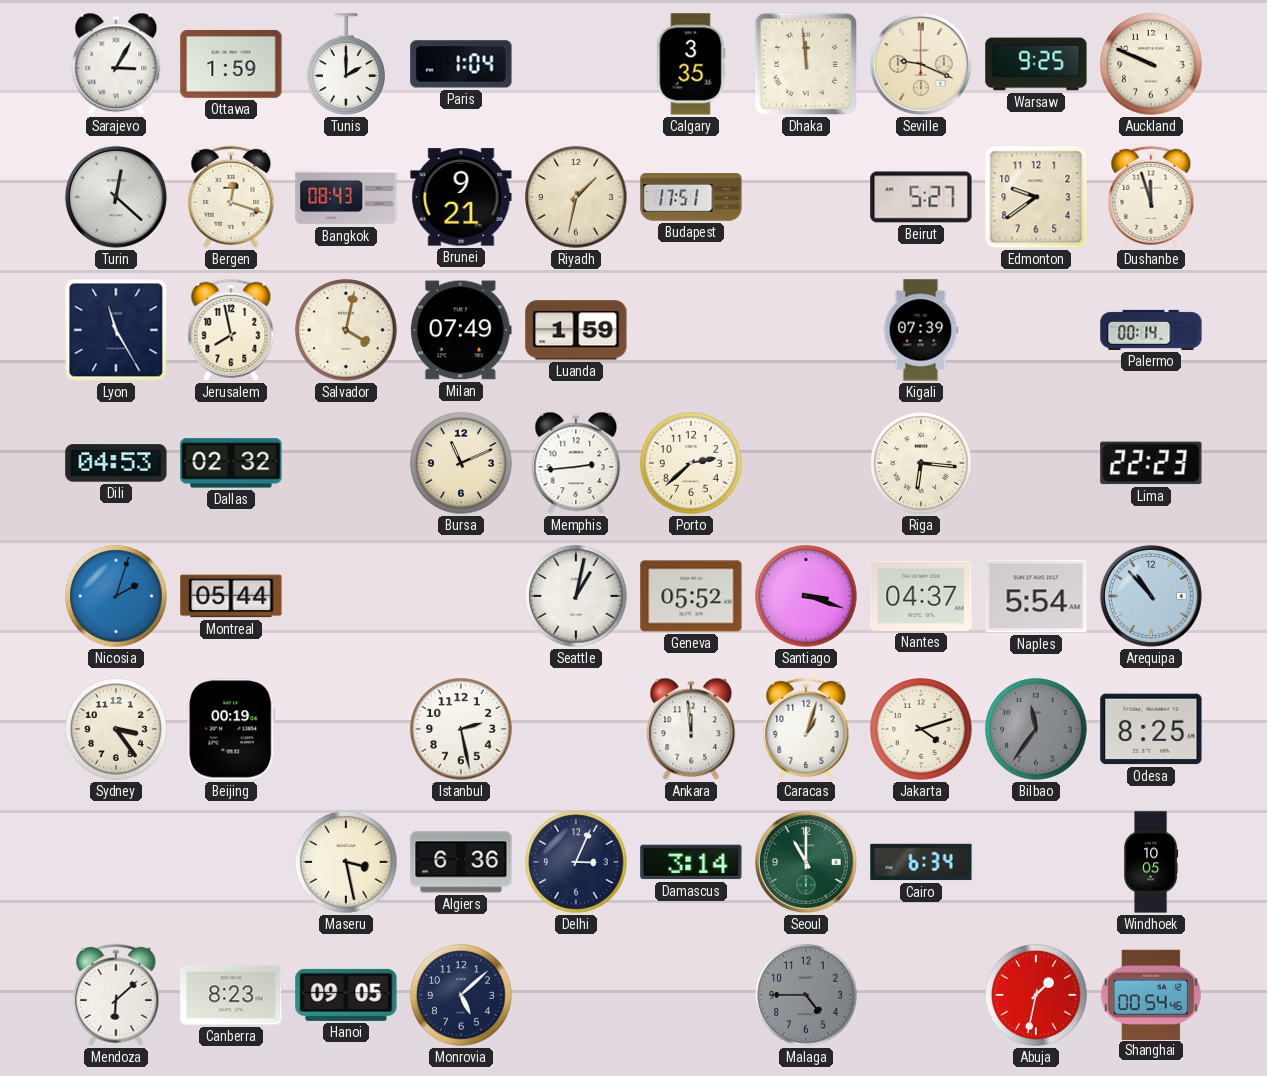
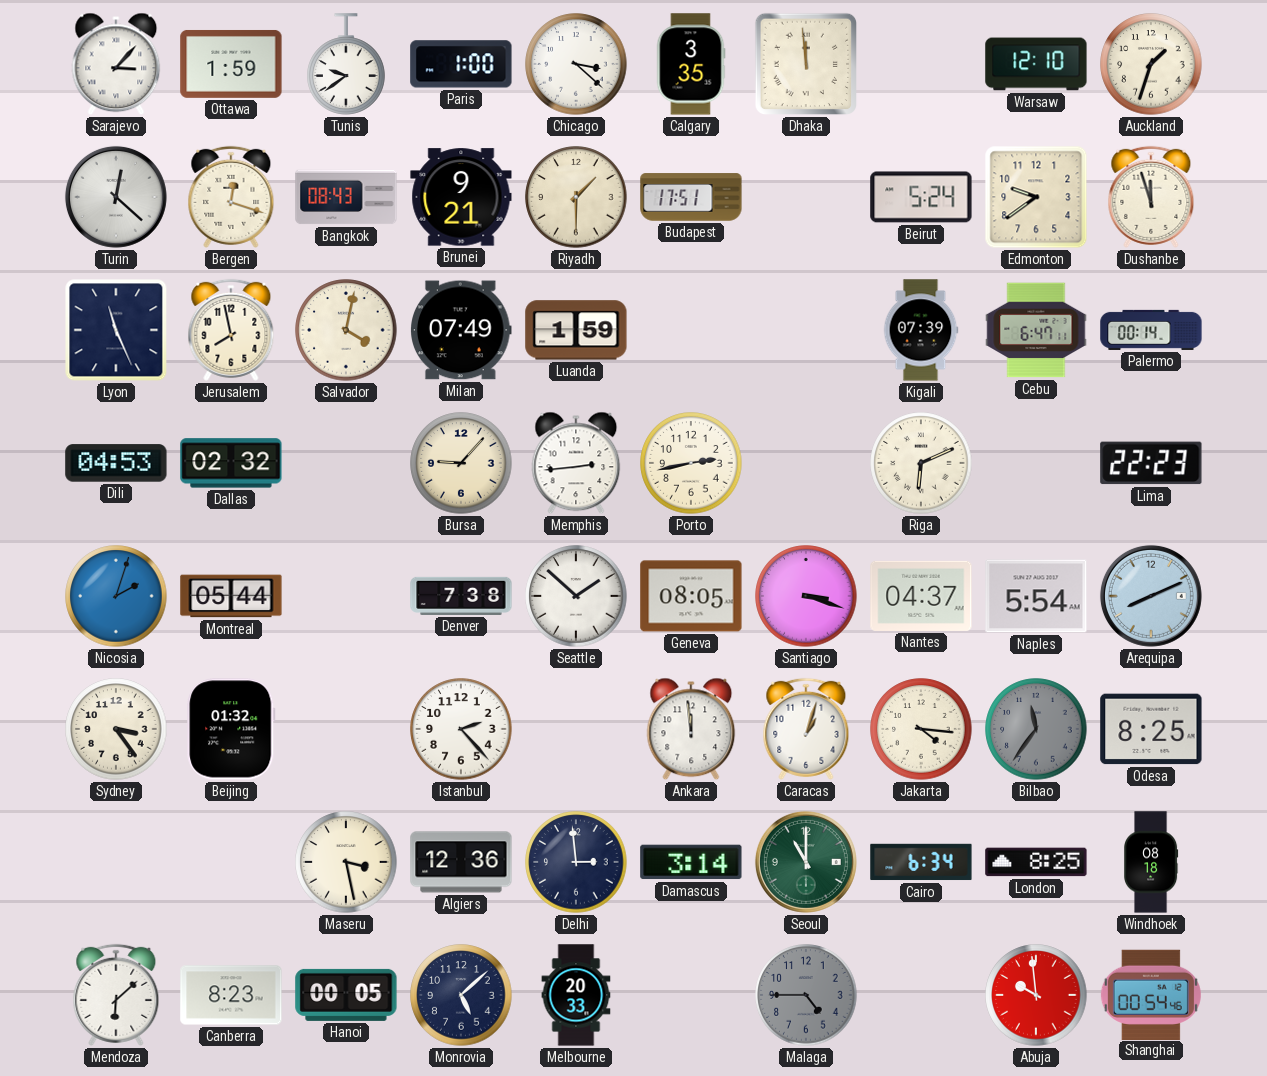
Sarajevo: 3:05 -> 3:07
Tunis: 2:00 -> 9:39
Paris: 1:04 -> 1:00
Chicago: none -> 3:22
Seville: 9:19 -> none
Warsaw: 9:25 -> 12:10
Auckland: 9:49 -> 1:33
Riyadh: 1:32 -> 1:30
Beirut: 5:27 -> 5:24
Lyon: 11:25 -> 11:26
Cebu: none -> 6:47
Bursa: 11:11 -> 9:07
Porto: 2:38 -> 2:43
Riga: 6:16 -> 6:11
Denver: none -> 7:38
Seattle: 1:02 -> 1:52
Geneva: 05:52 -> 08:05
Arequipa: 10:53 -> 8:11
Beijing: 00:19 -> 01:32
Istanbul: 2:28 -> 2:23
Jakarta: 4:12 -> 4:16
Algiers: 6:36 -> 12:36
Delhi: 3:04 -> 2:59
London: none -> 8:25
Windhoek: 10:05 -> 08:18
Hanoi: 09:05 -> 00:05
Melbourne: none -> 20:33
Abuja: 1:32 -> 9:59
